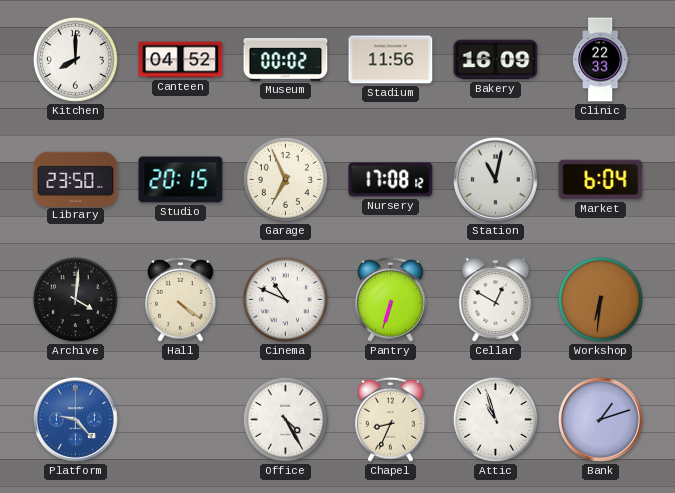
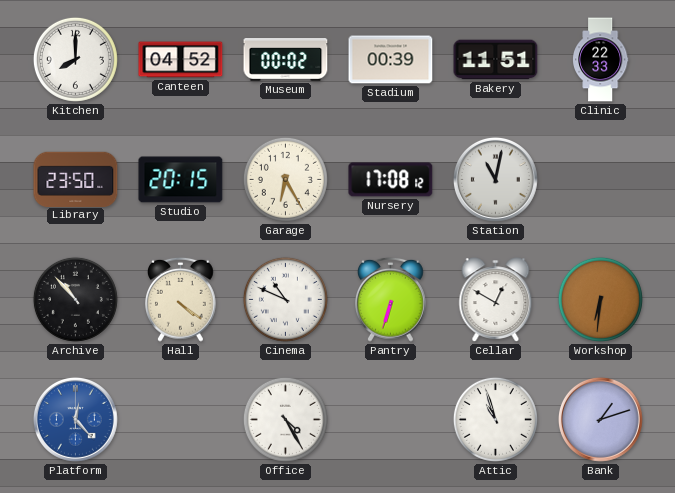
Stadium: 11:56 -> 00:39
Bakery: 16:09 -> 11:51
Garage: 6:56 -> 6:25
Market: 6:04 -> none
Archive: 4:01 -> 10:53
Platform: 9:23 -> 12:23
Chapel: 8:34 -> none
